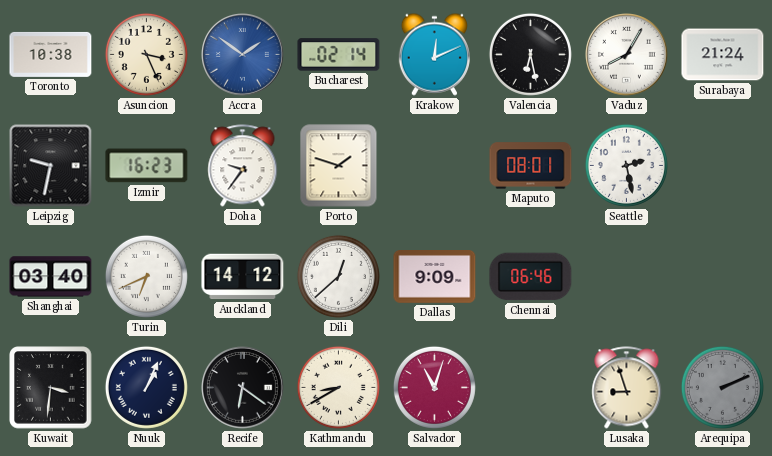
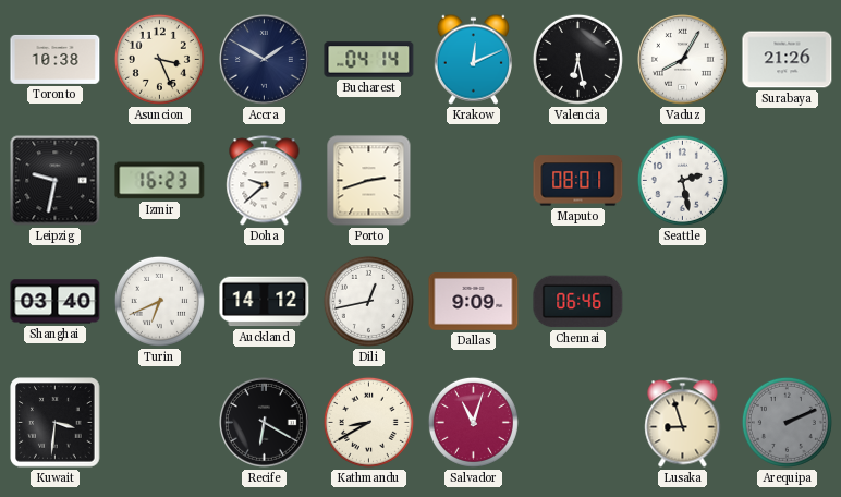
Accra: 1:51 -> 1:50
Accra dial: blue -> navy
Bucharest: 02:14 -> 04:14
Surabaya: 21:24 -> 21:26
Doha: 9:36 -> 9:38
Porto: 1:48 -> 2:42
Dili: 12:38 -> 12:43
Nuuk: 1:04 -> none
Recife: 6:21 -> 6:20
